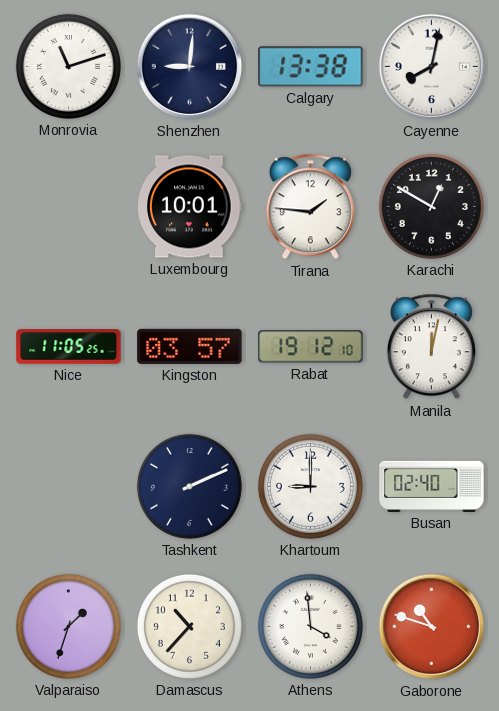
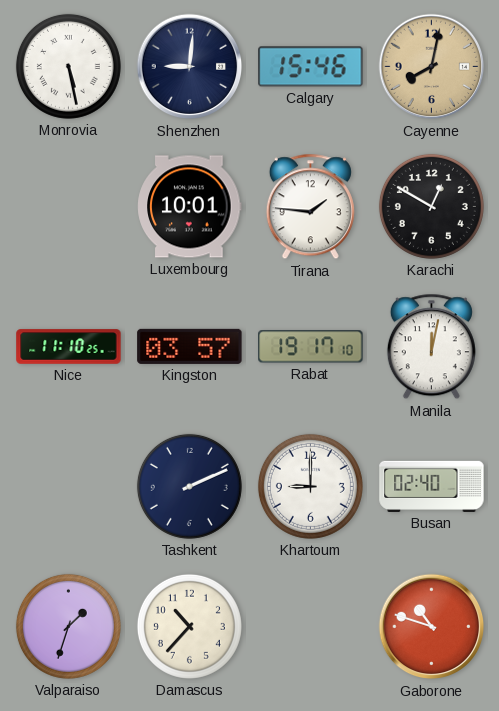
Monrovia: 11:12 -> 5:28
Calgary: 13:38 -> 15:46
Cayenne dial: white -> champagne
Nice: 11:05 -> 11:10
Rabat: 19:12 -> 19:17
Athens: 3:59 -> none
